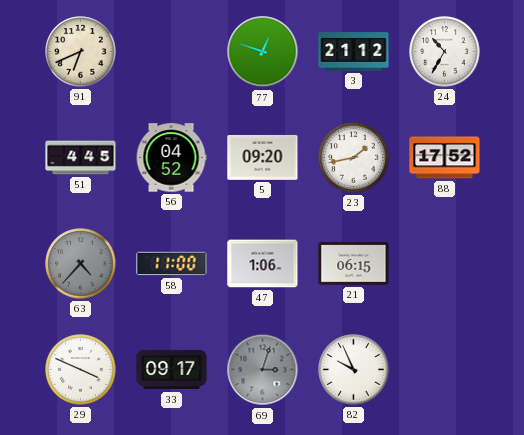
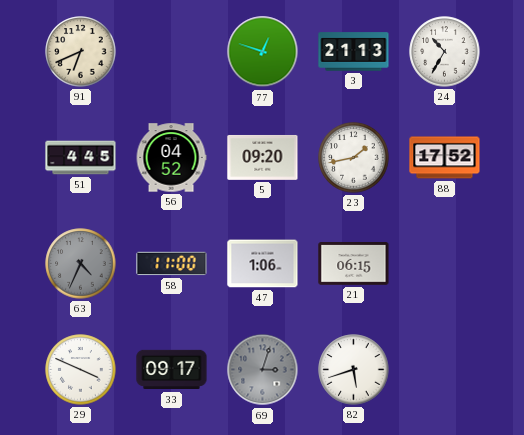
3: 21:12 -> 21:13
63: 4:37 -> 4:34
82: 9:56 -> 5:42
